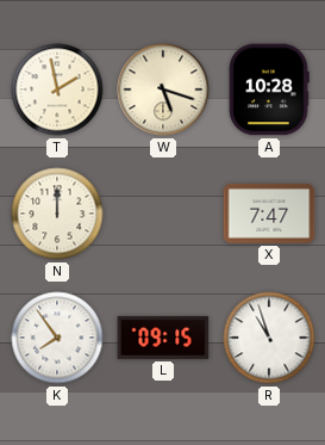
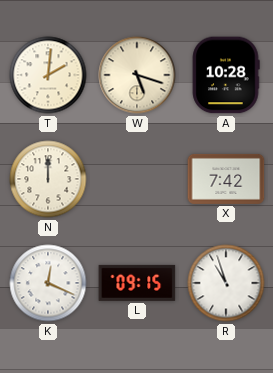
T: 1:58 -> 2:01
X: 7:47 -> 7:42
K: 7:54 -> 12:19
